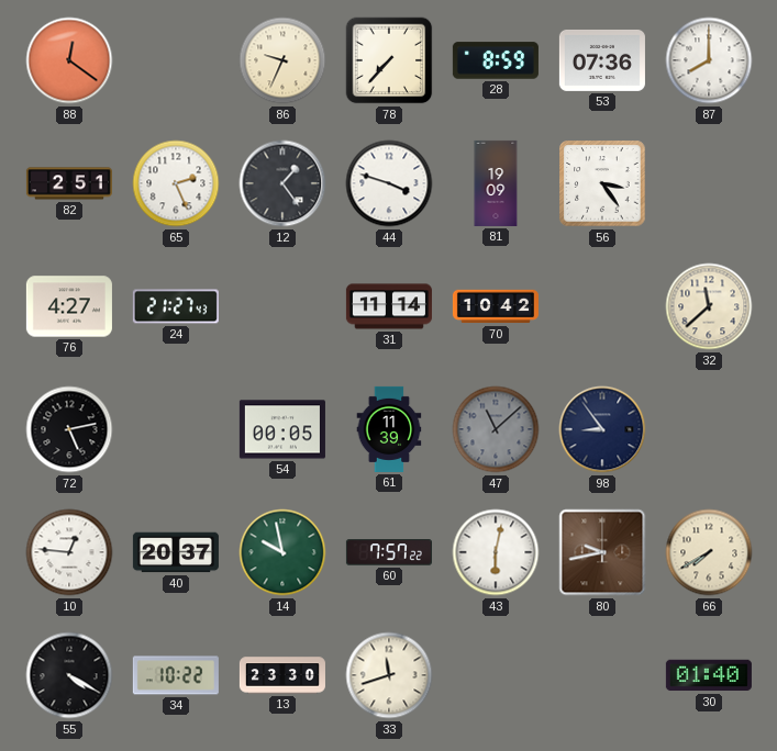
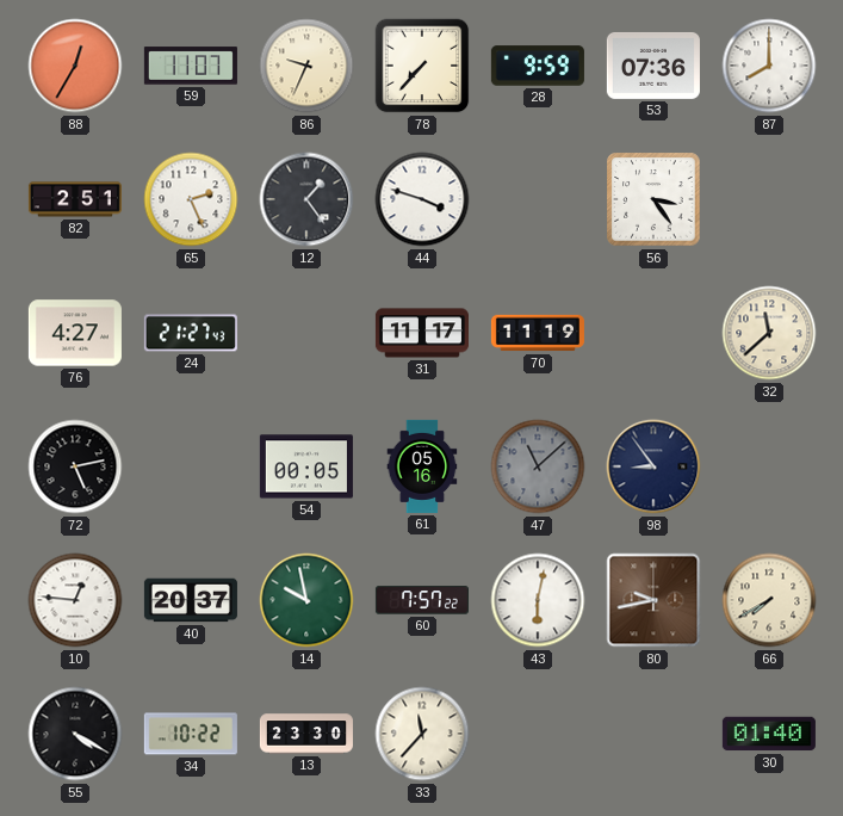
88: 12:21 -> 12:35
59: none -> 11:07
28: 8:59 -> 9:59
81: 19:09 -> none
31: 11:14 -> 11:17
70: 10:42 -> 11:19
61: 11:39 -> 05:16
33: 11:42 -> 11:37
